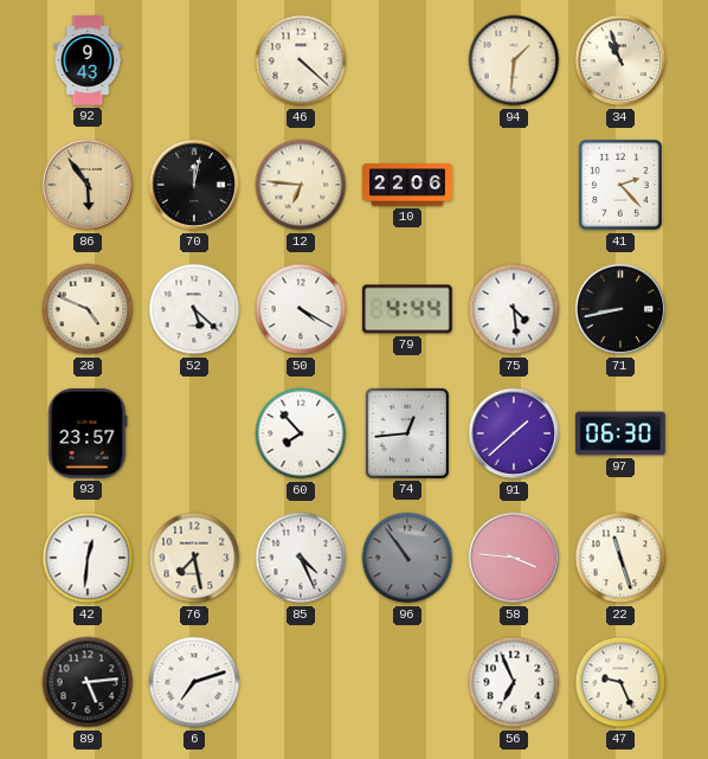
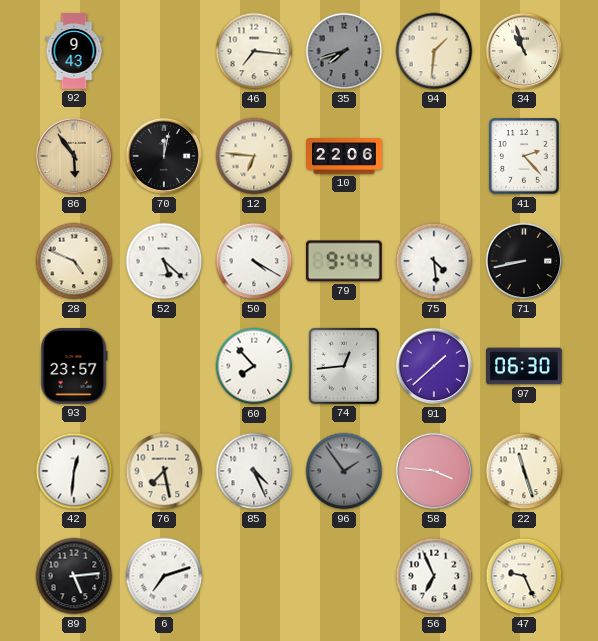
46: 4:22 -> 7:16
35: none -> 7:42
79: 4:44 -> 9:44
96: 10:54 -> 1:54
